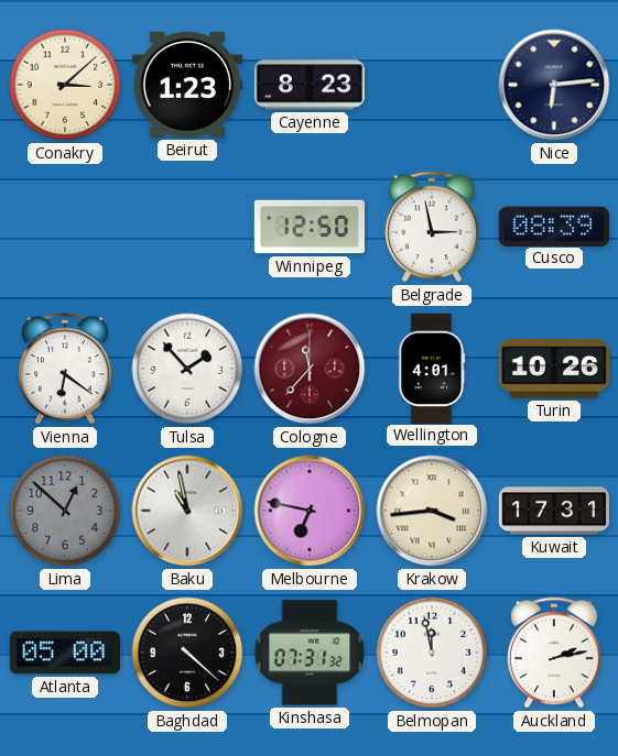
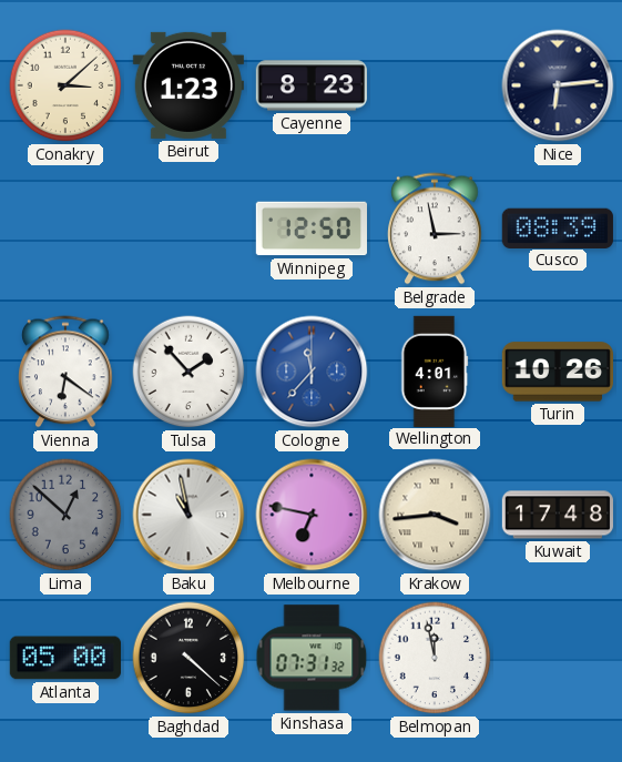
Cologne dial: burgundy -> blue
Kuwait: 17:31 -> 17:48
Auckland: 2:13 -> none
